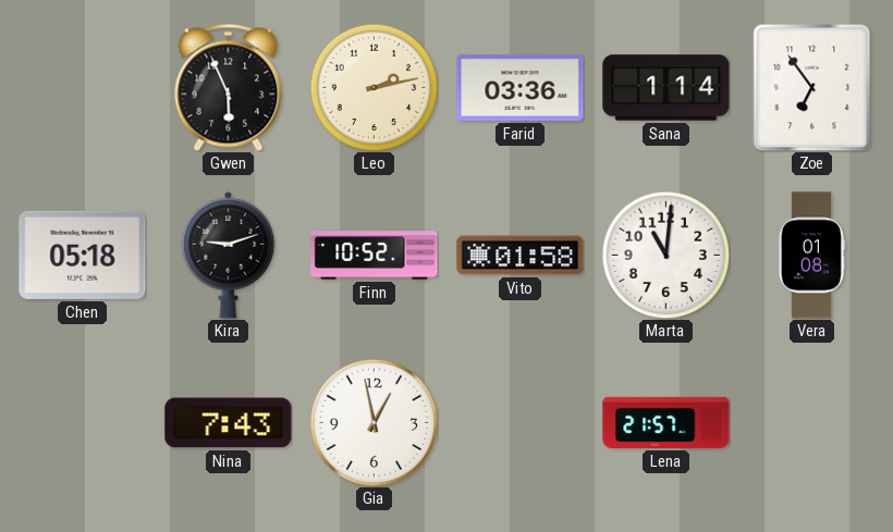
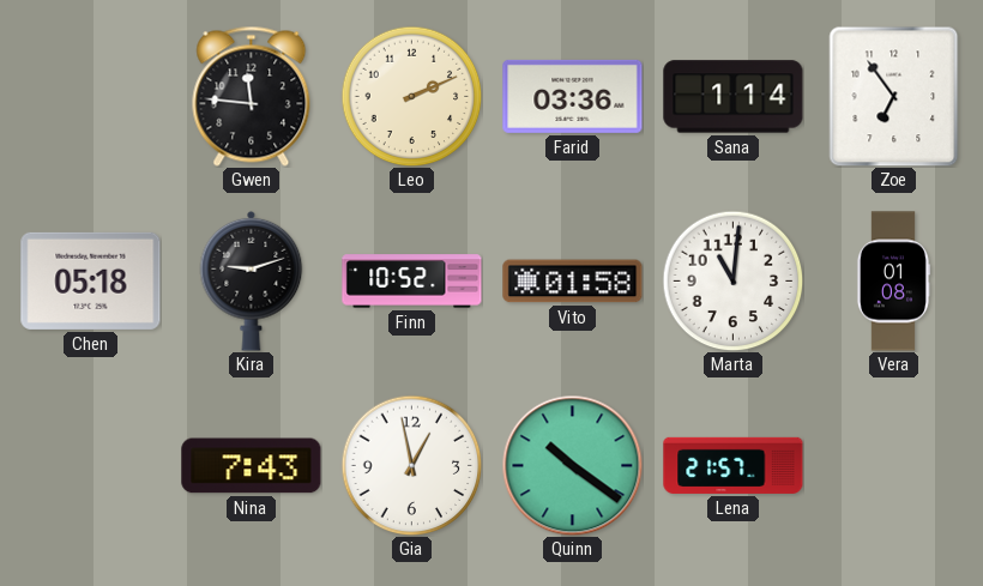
Gwen: 5:56 -> 11:46
Leo: 2:13 -> 2:11
Quinn: none -> 10:21
